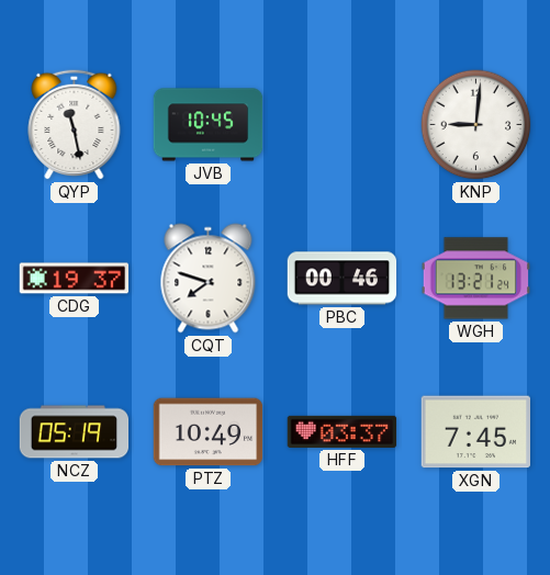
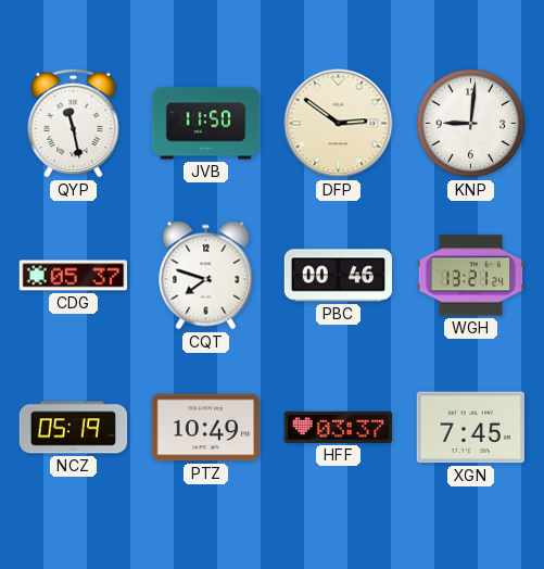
JVB: 10:45 -> 11:50
DFP: none -> 2:51
CDG: 19:37 -> 05:37
